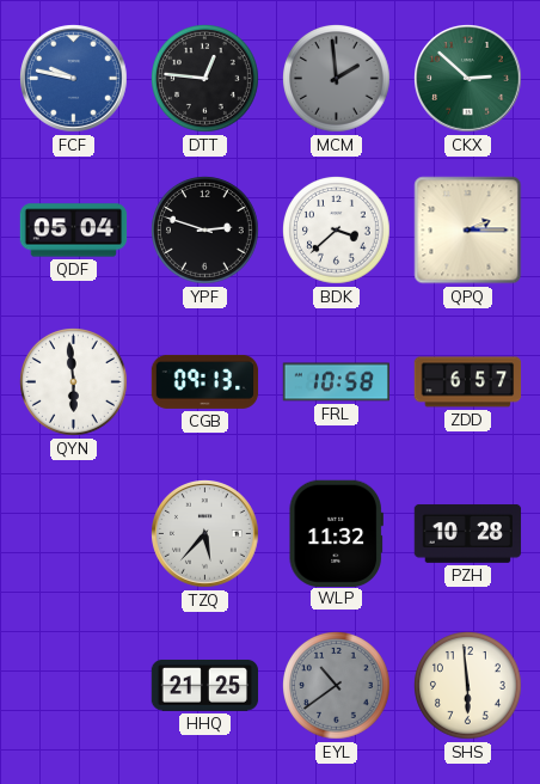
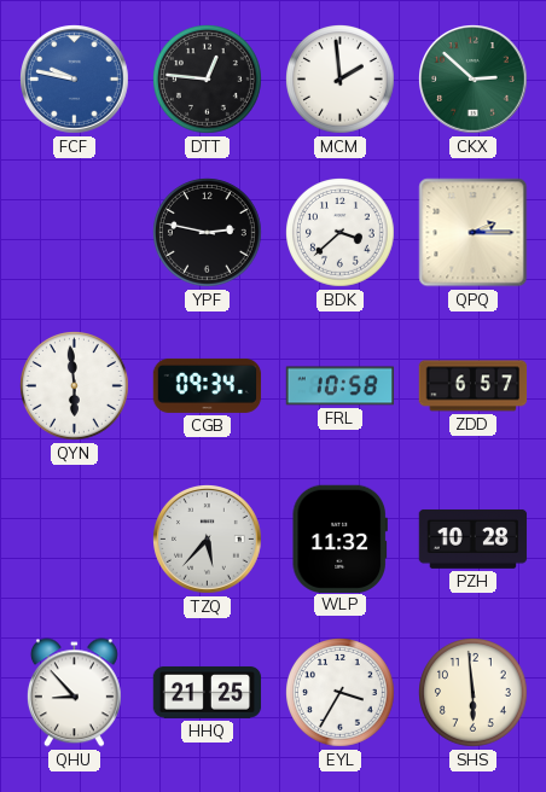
MCM dial: grey -> white
QDF: 05:04 -> none
YPF: 2:48 -> 2:47
CGB: 09:13 -> 09:34
QHU: none -> 8:53
EYL: 10:39 -> 3:35
EYL dial: grey -> white
